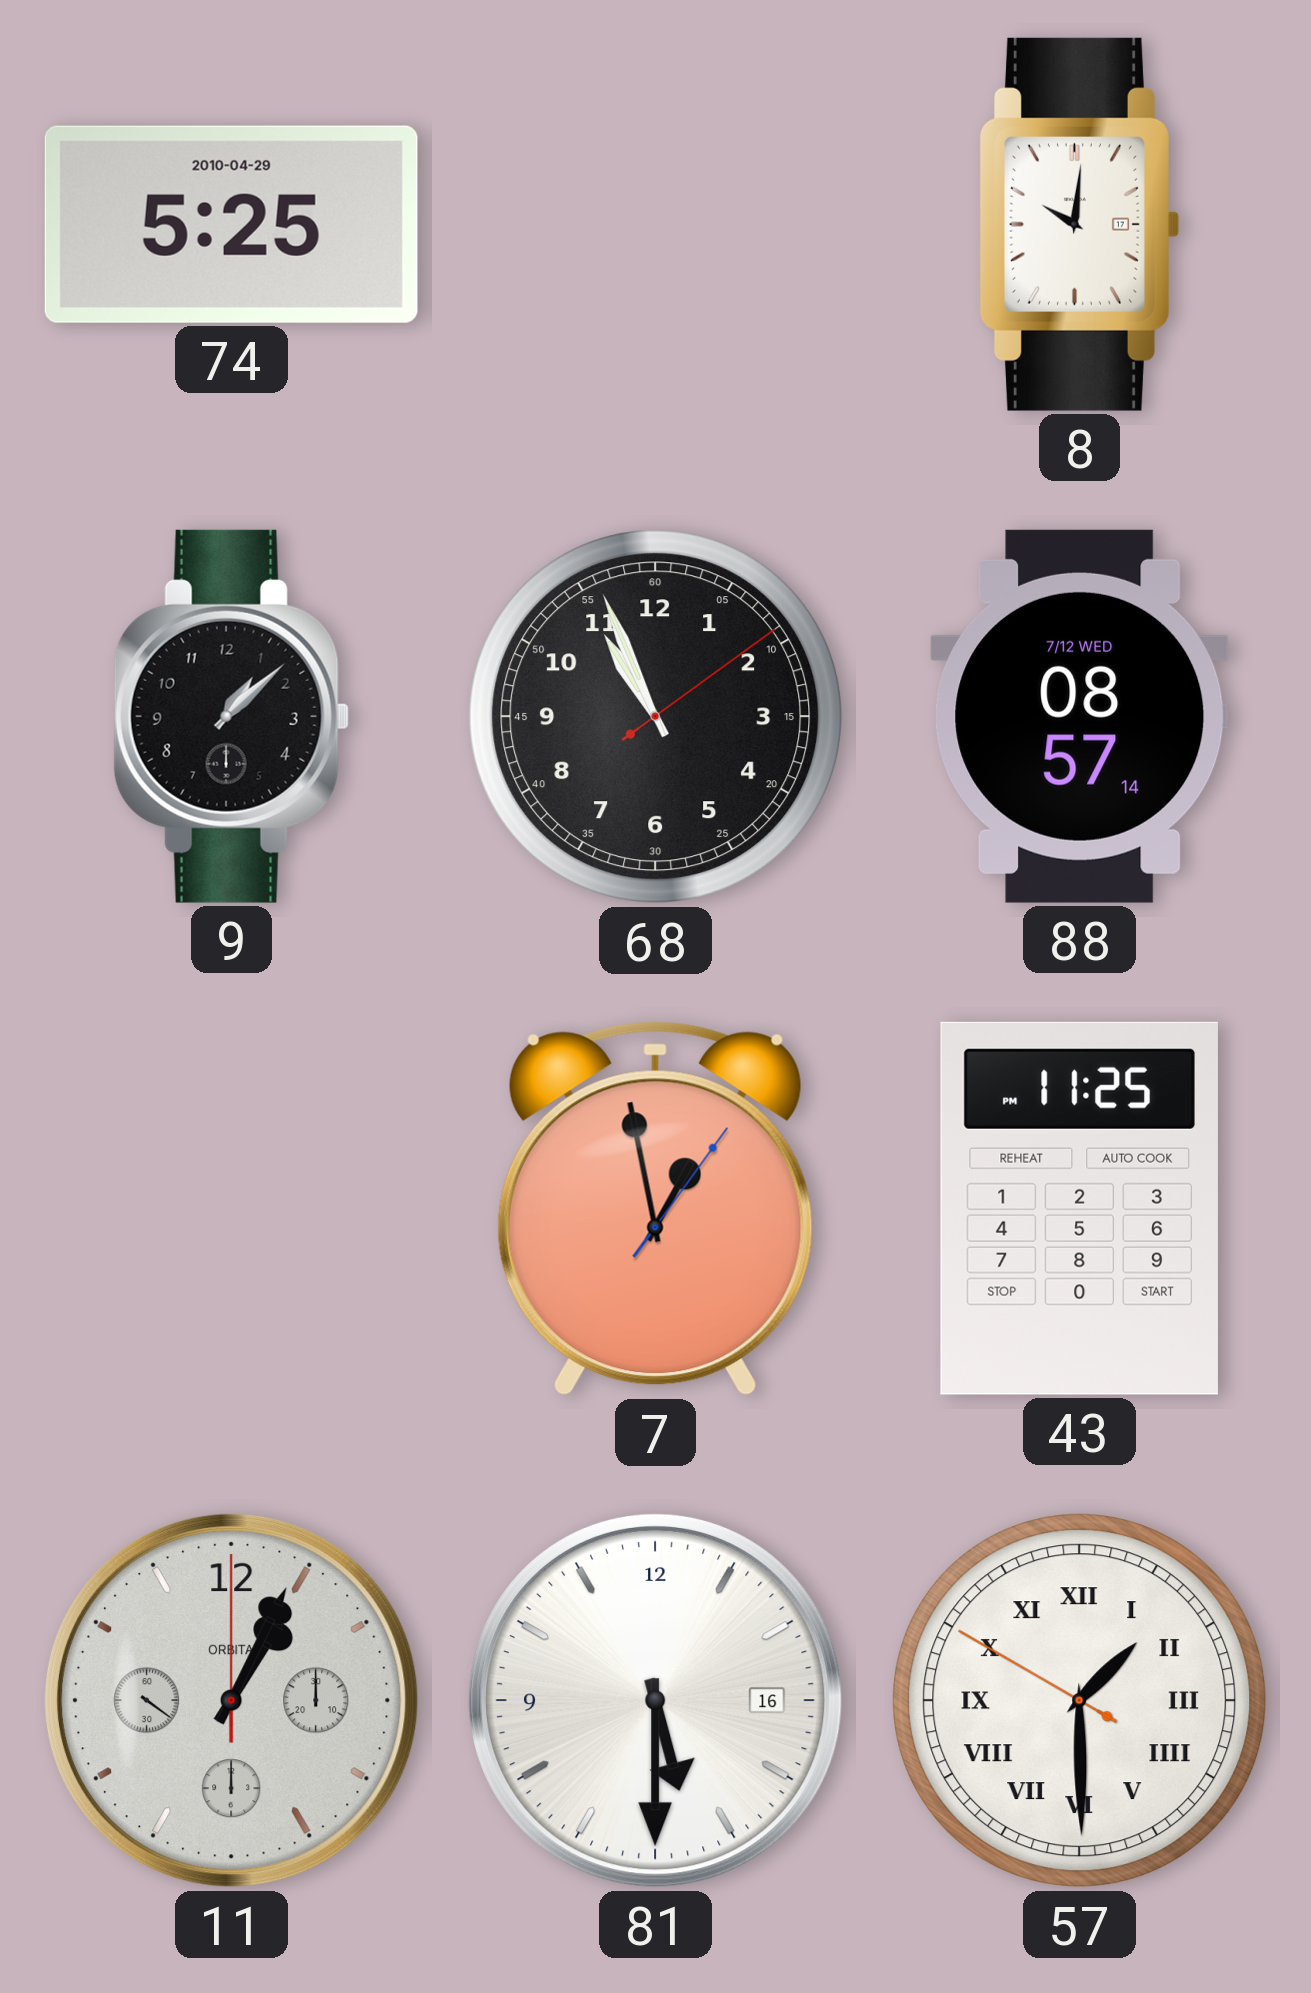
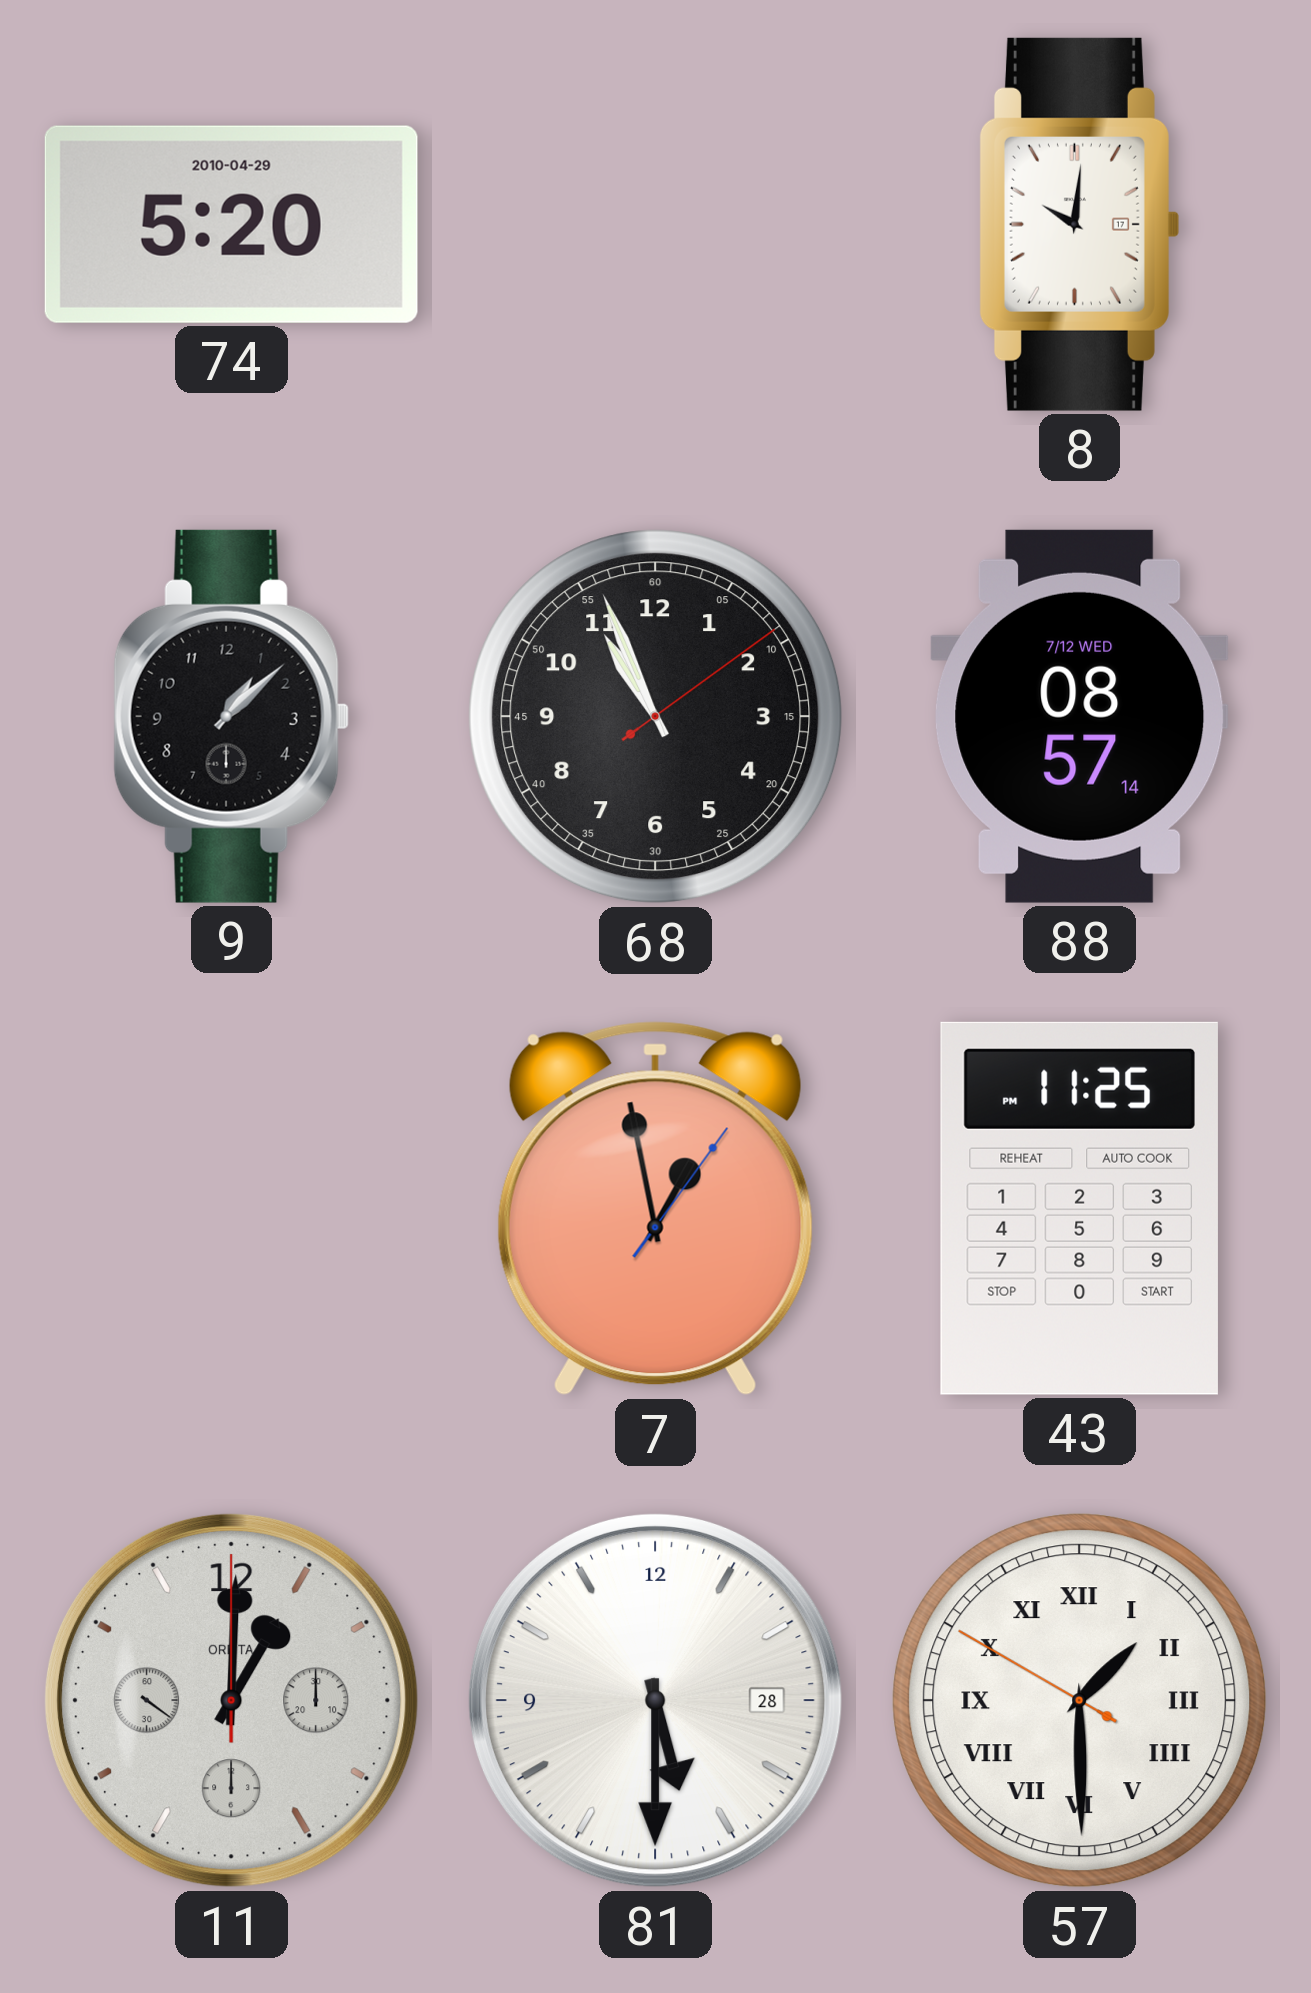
74: 5:25 -> 5:20
11: 1:04 -> 1:00
81 date: 16 -> 28
